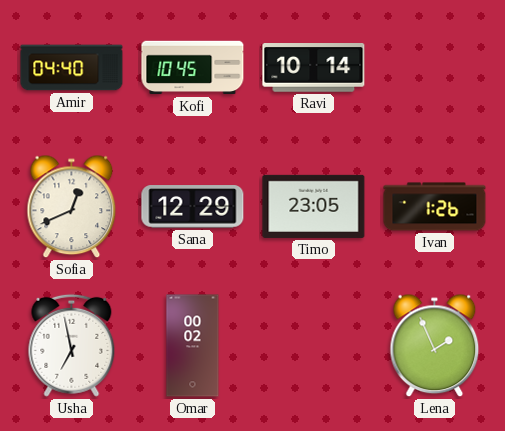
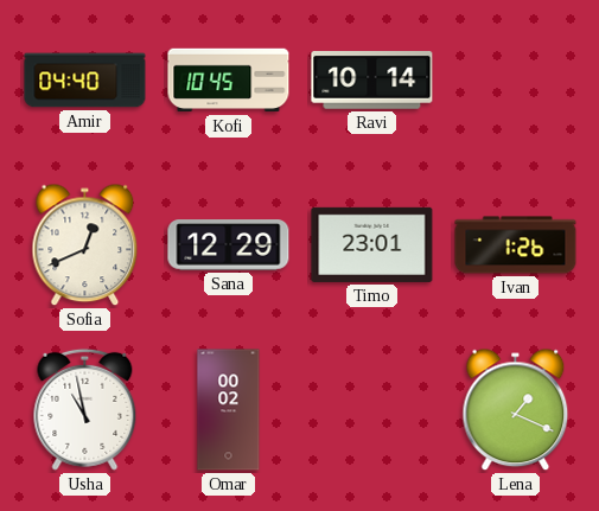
Timo: 23:05 -> 23:01
Usha: 6:58 -> 10:58
Lena: 1:56 -> 1:19
